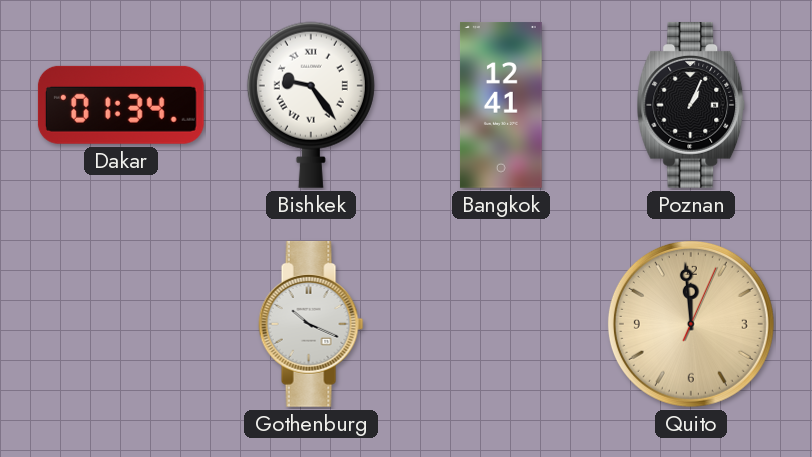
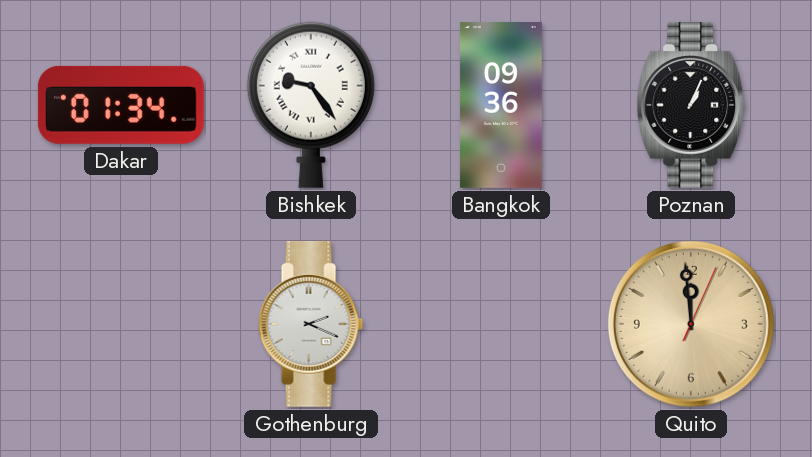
Bangkok: 12:41 -> 09:36
Gothenburg: 10:19 -> 2:19
